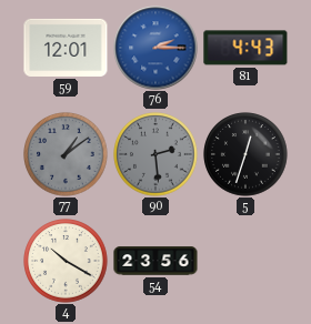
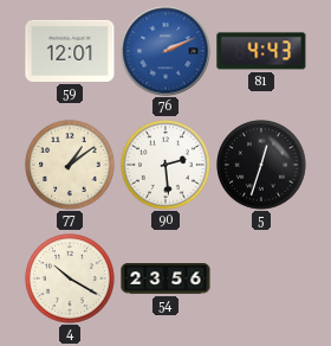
76: 2:15 -> 2:11
77 dial: grey -> cream
90 dial: grey -> white
